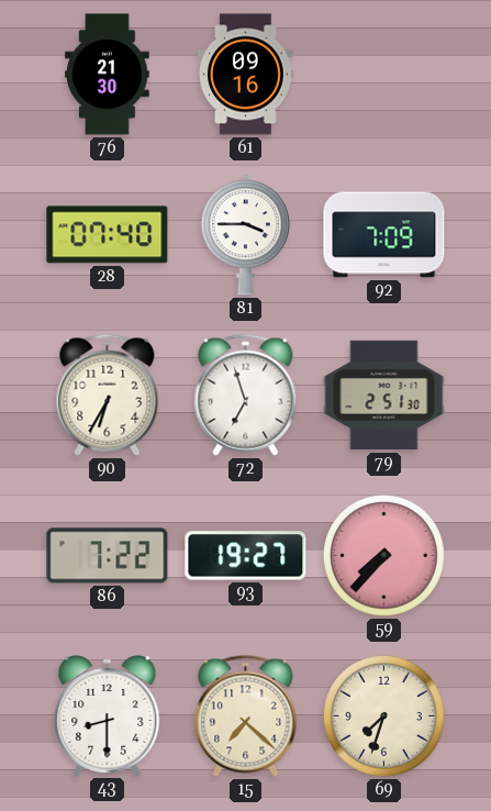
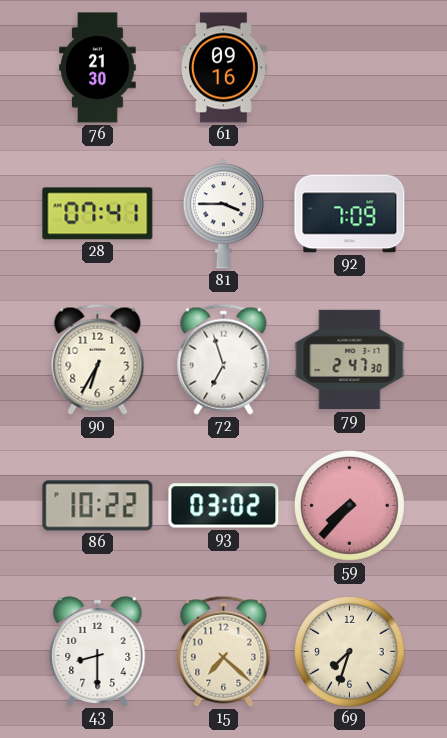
28: 07:40 -> 07:41
79: 2:51 -> 2:47
86: 7:22 -> 10:22
93: 19:27 -> 03:02
